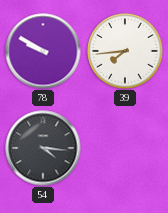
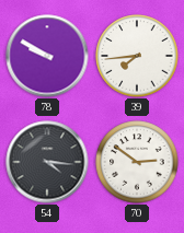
70: none -> 2:51
